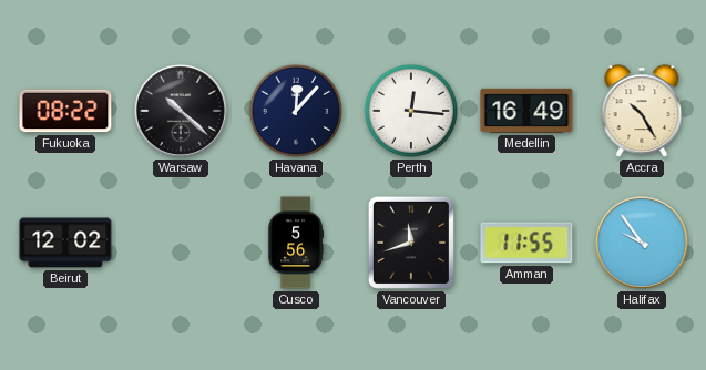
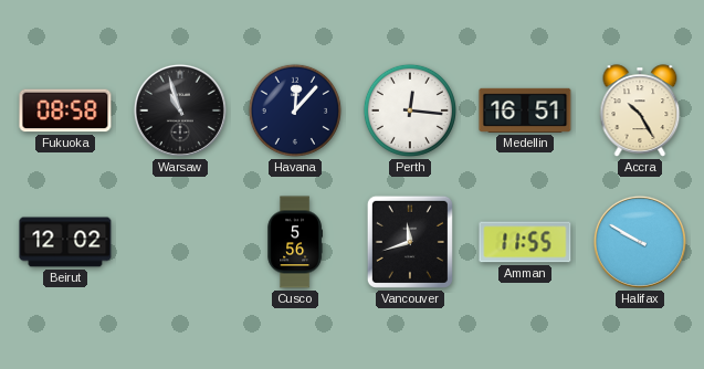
Fukuoka: 08:22 -> 08:58
Warsaw: 10:22 -> 10:57
Medellin: 16:49 -> 16:51
Halifax: 9:54 -> 9:50
